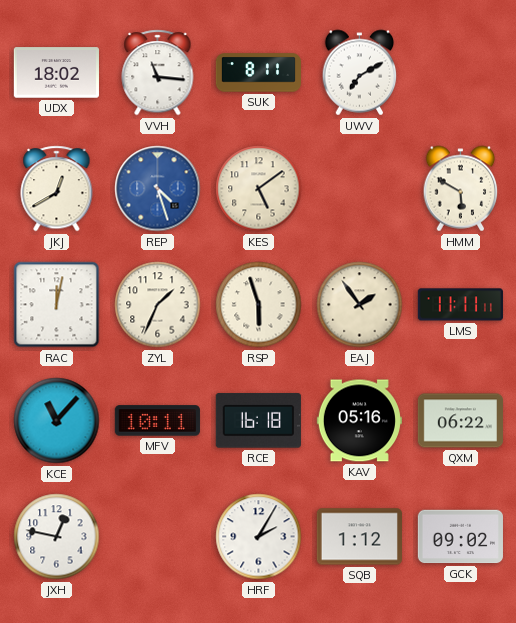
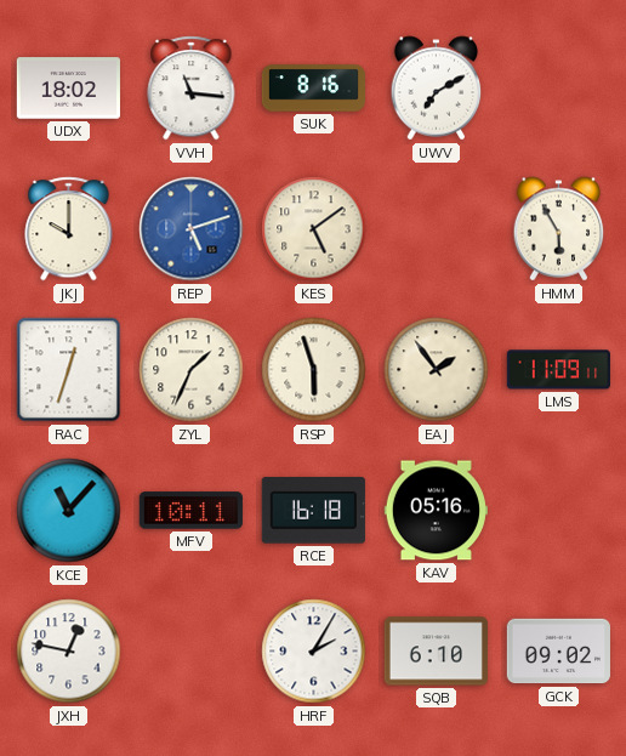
SUK: 8:11 -> 8:16
JKJ: 12:40 -> 10:00
REP: 4:27 -> 5:12
HMM: 5:50 -> 5:55
RAC: 12:02 -> 12:33
LMS: 11:11 -> 11:09
QXM: 06:22 -> none
SQB: 1:12 -> 6:10
